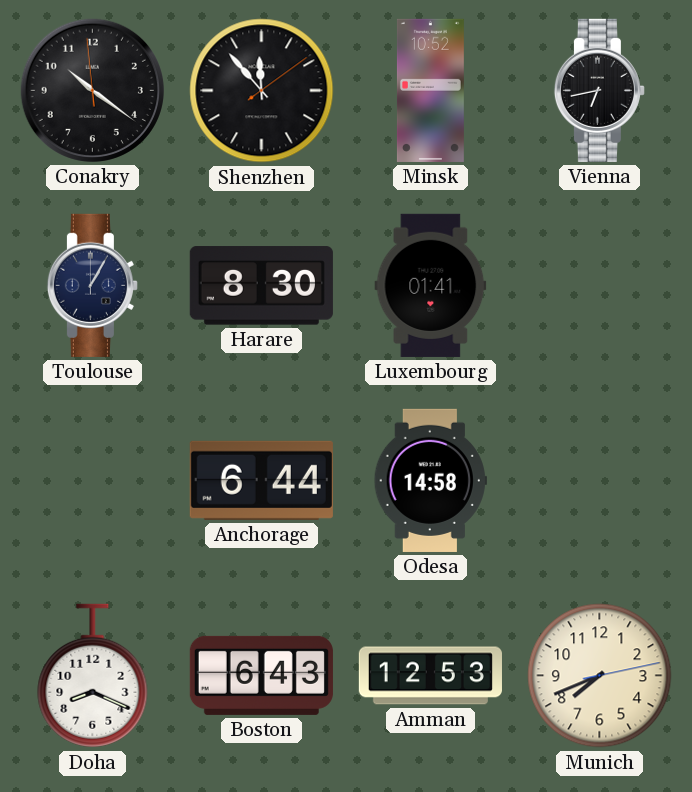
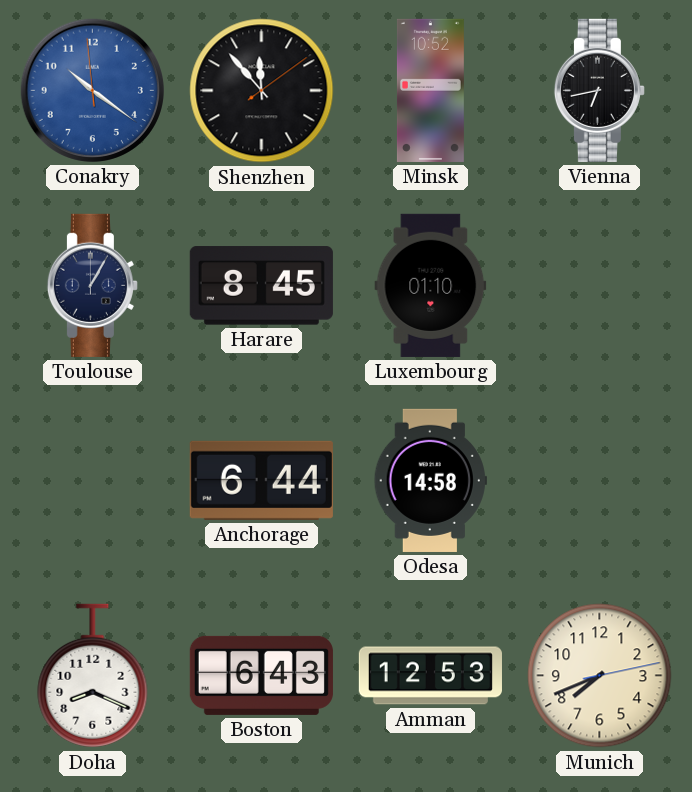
Conakry dial: black -> blue
Harare: 8:30 -> 8:45
Luxembourg: 01:41 -> 01:10
